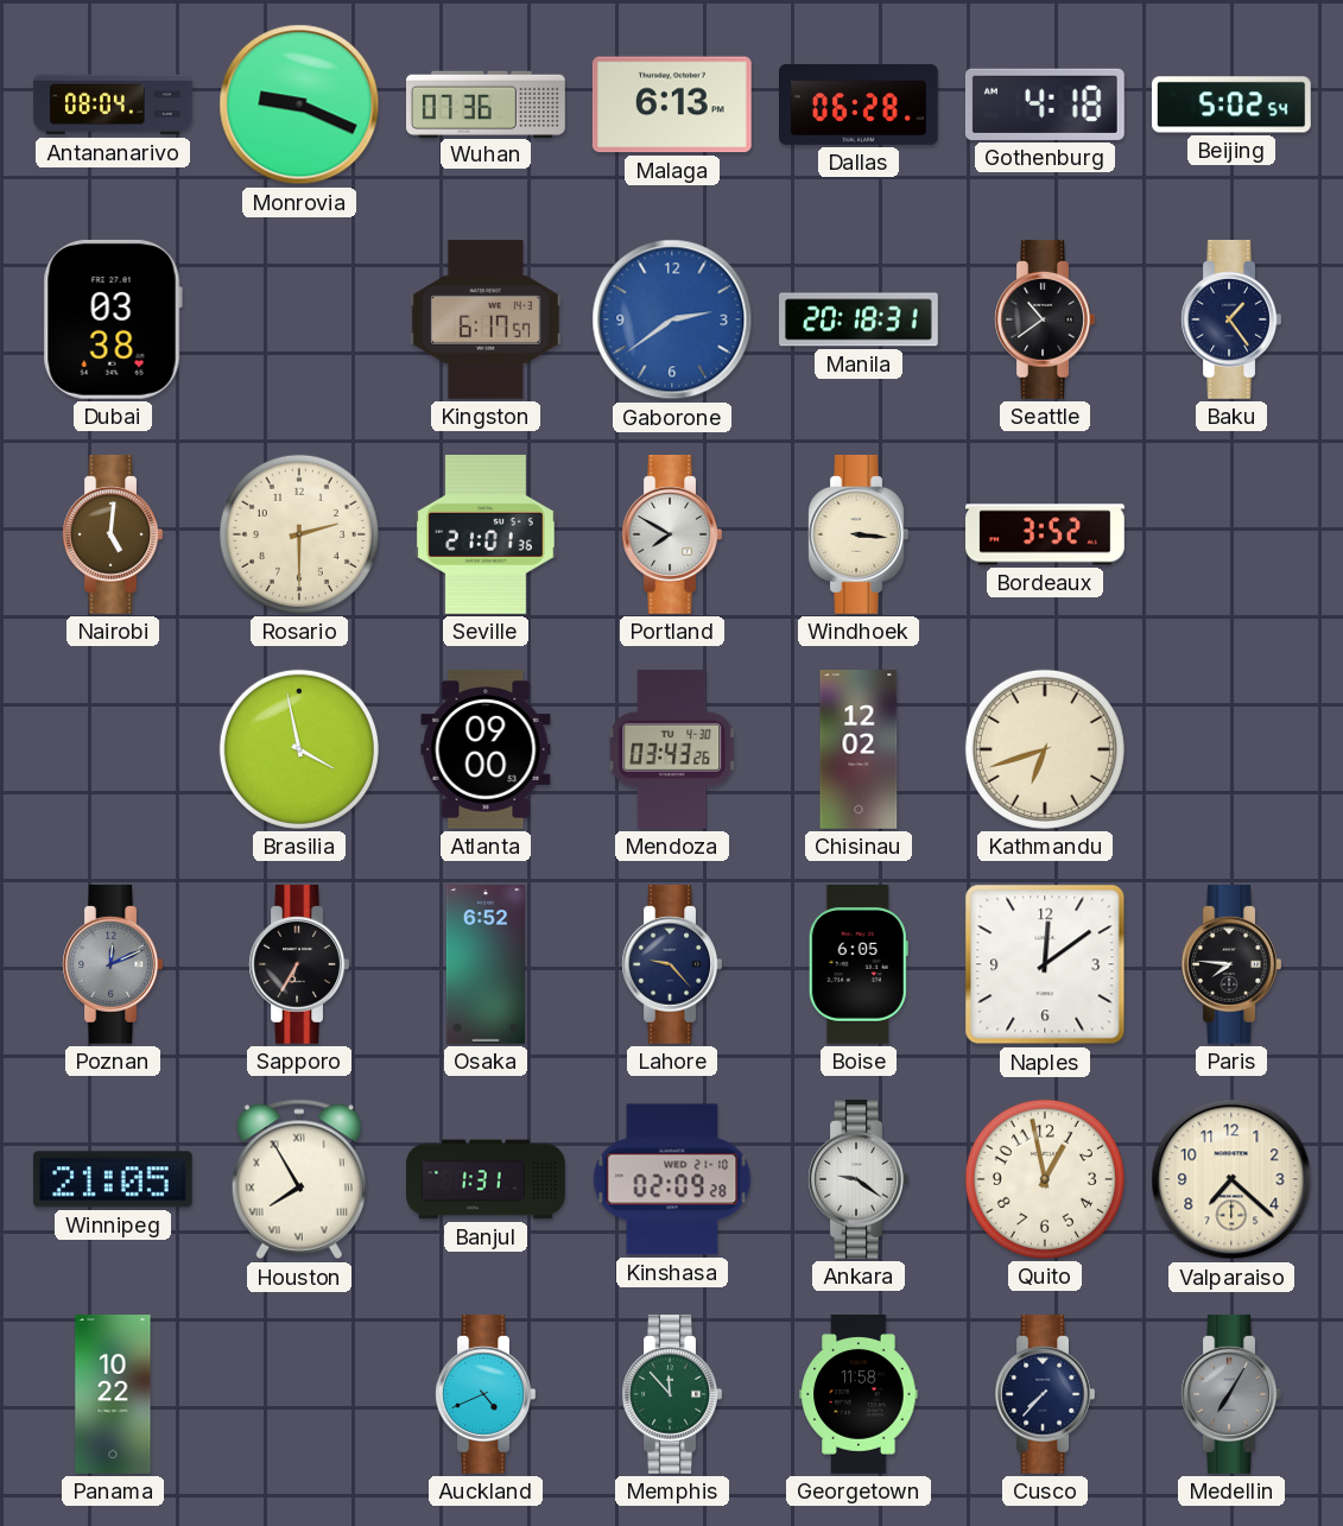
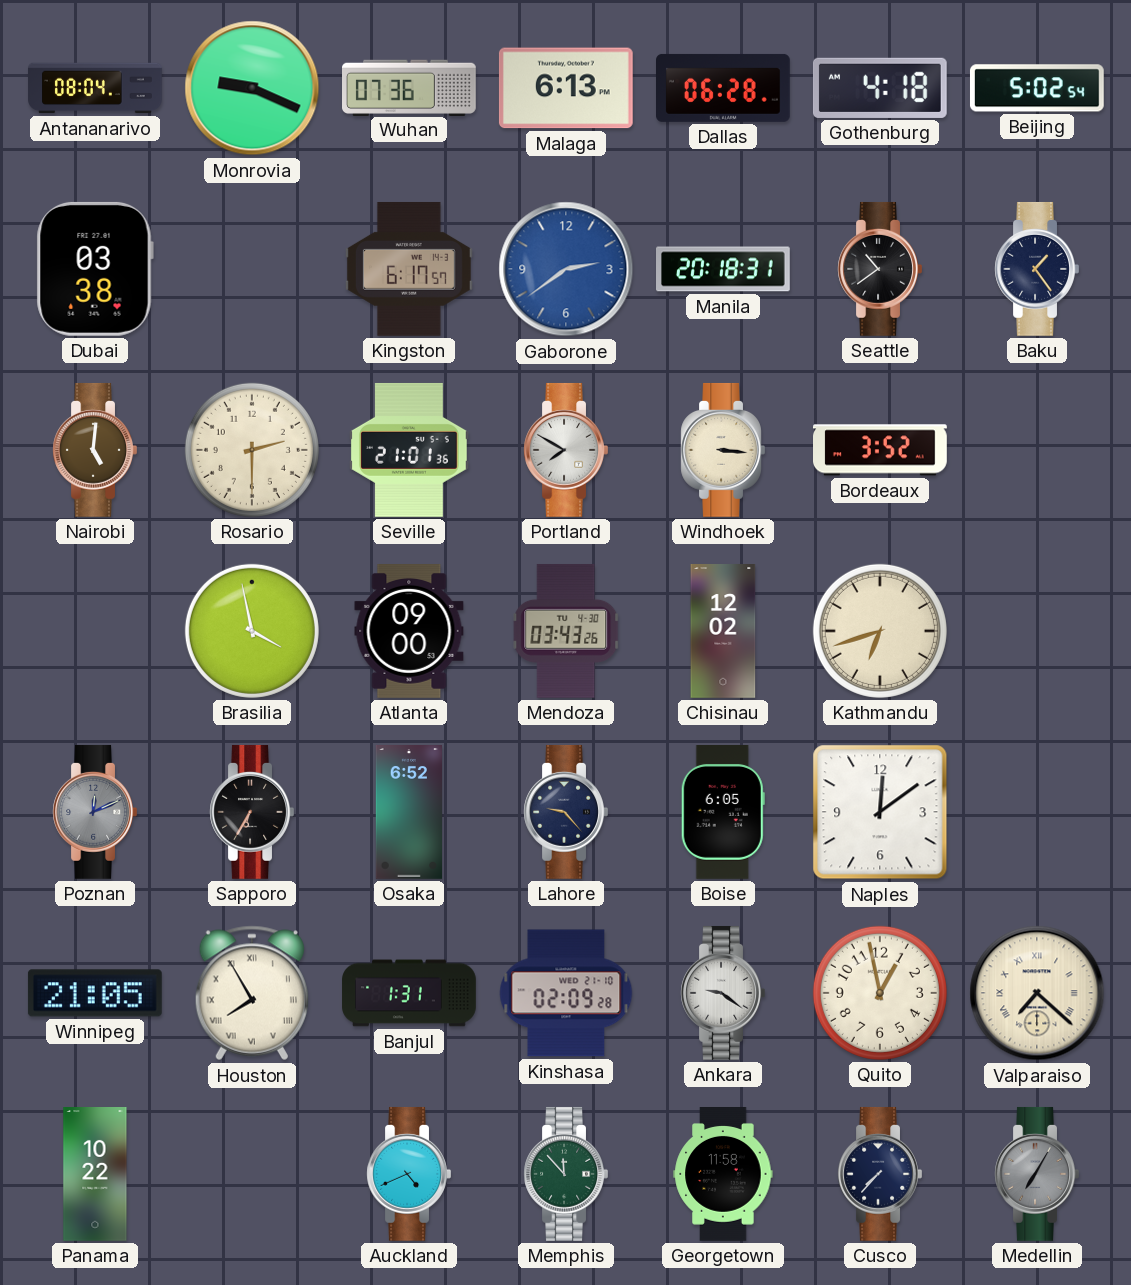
Paris: 7:46 -> none
Valparaiso numerals: Arabic -> Roman
